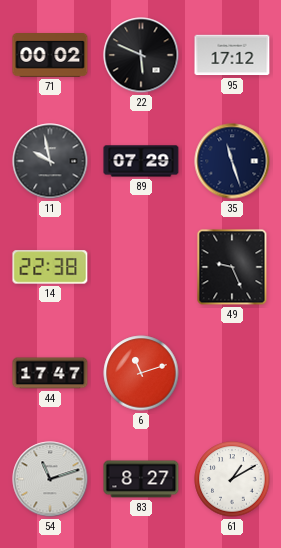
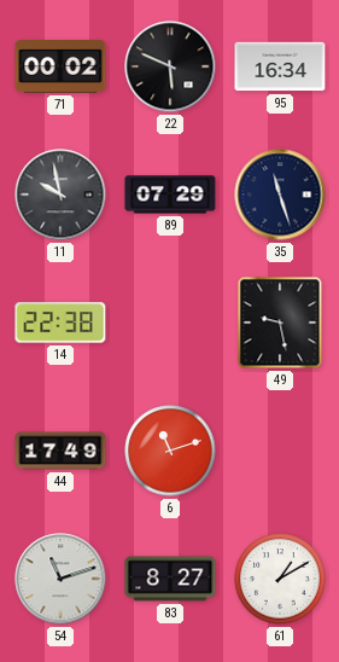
95: 17:12 -> 16:34
49: 9:26 -> 9:28
44: 17:47 -> 17:49
